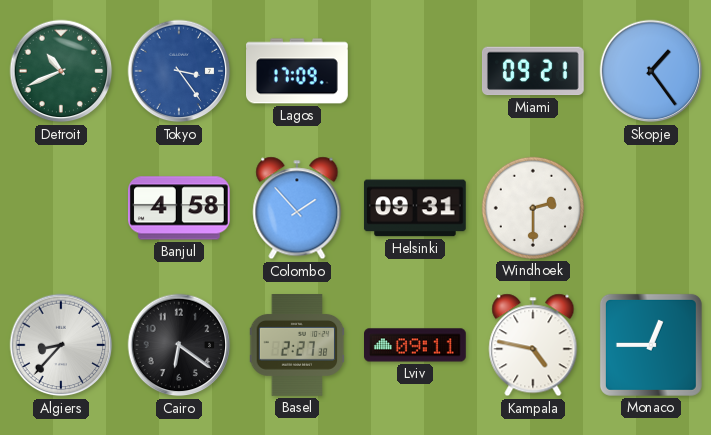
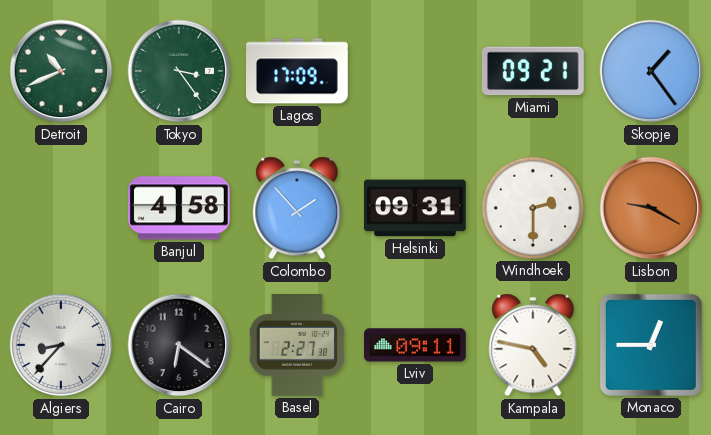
Tokyo dial: blue -> green
Lisbon: none -> 9:20
